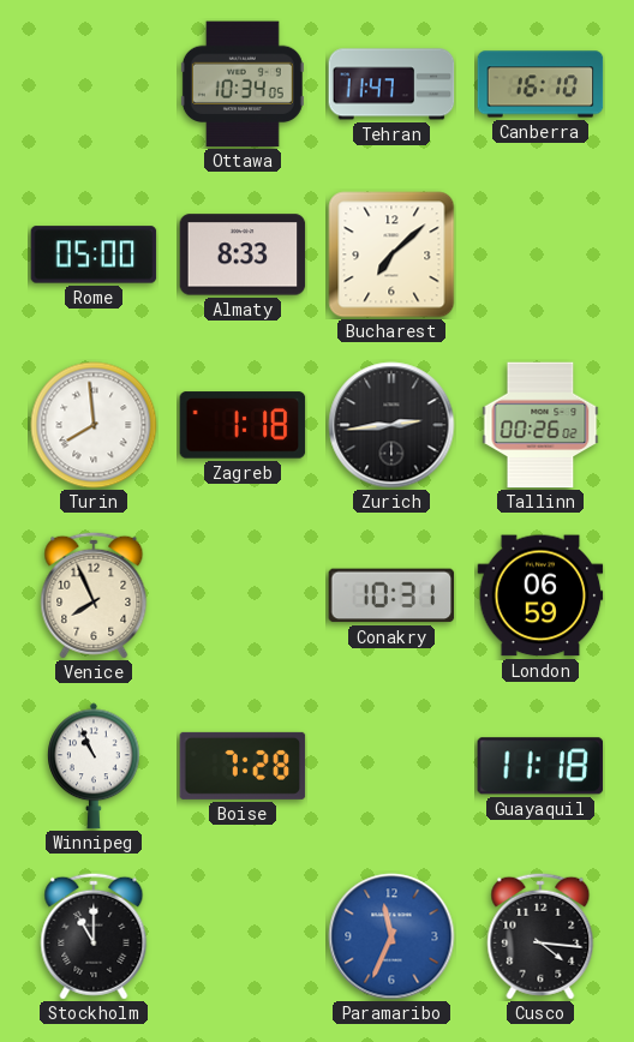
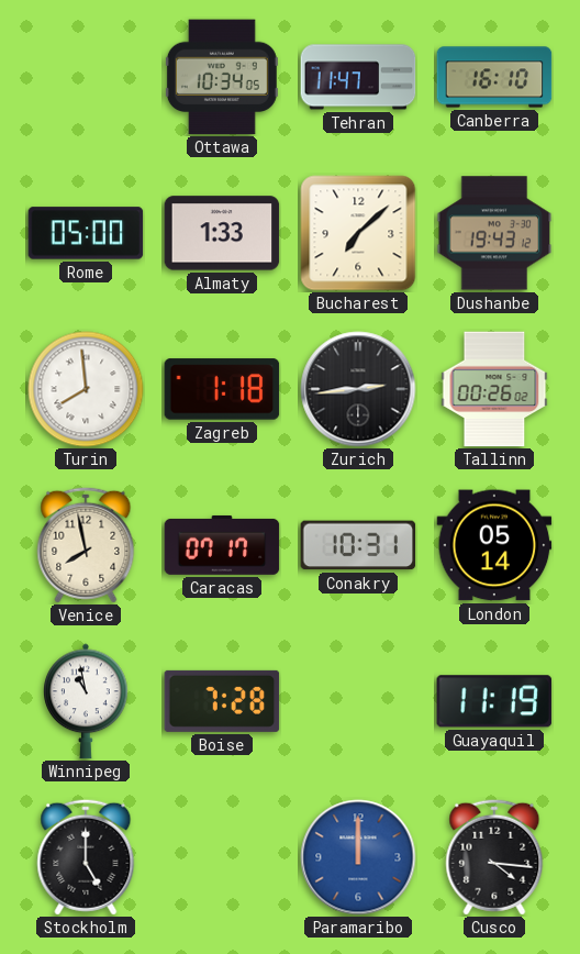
Almaty: 8:33 -> 1:33
Dushanbe: none -> 19:43
Venice: 7:56 -> 7:58
Caracas: none -> 07:17
London: 06:59 -> 05:14
Winnipeg: 10:56 -> 10:58
Guayaquil: 11:18 -> 11:19
Stockholm: 11:00 -> 5:00
Paramaribo: 11:34 -> 12:00
